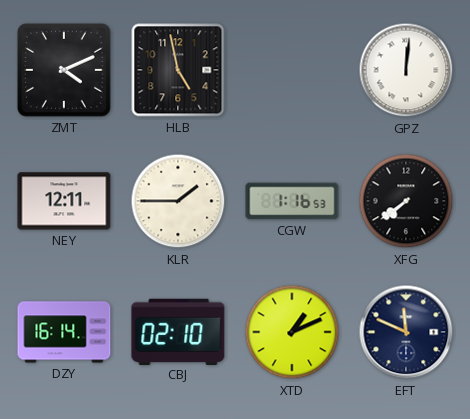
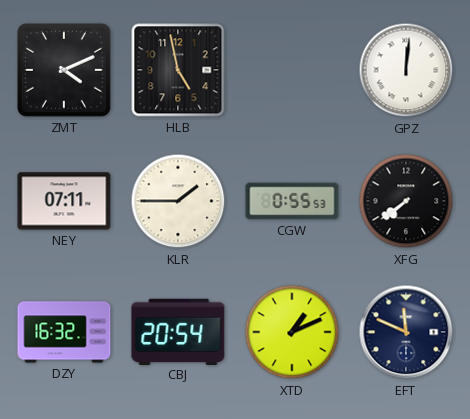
NEY: 12:11 -> 07:11
CGW: 1:16 -> 0:55
DZY: 16:14 -> 16:32
CBJ: 02:10 -> 20:54
